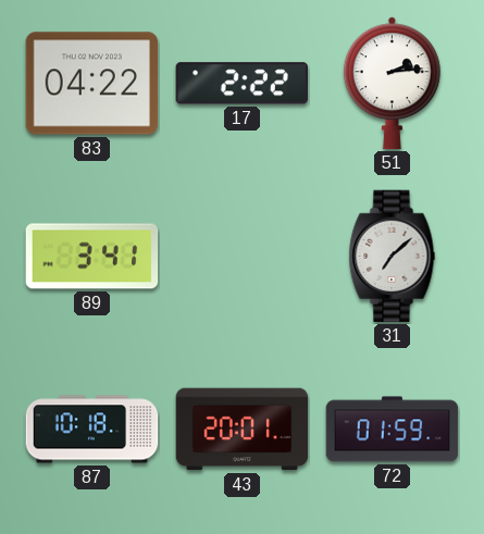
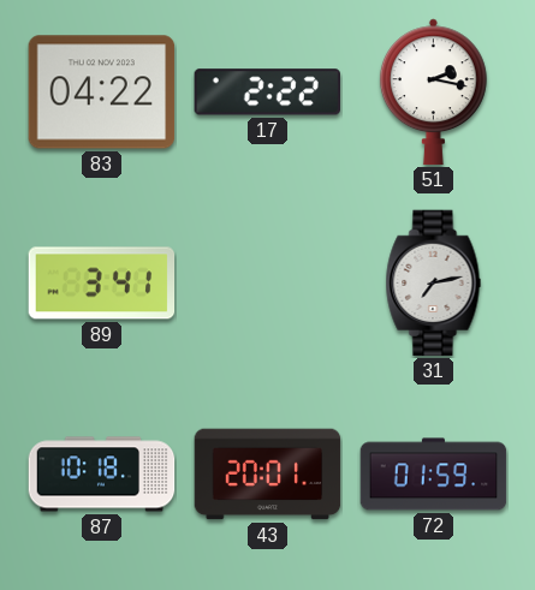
51: 2:14 -> 2:17
31: 7:08 -> 7:13
